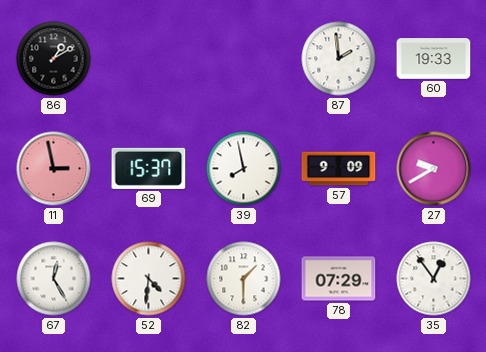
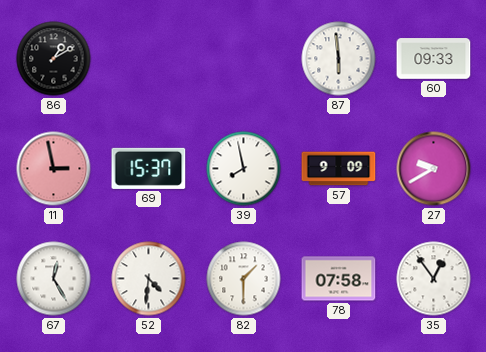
87: 1:59 -> 5:59
60: 19:33 -> 09:33
78: 07:29 -> 07:58
